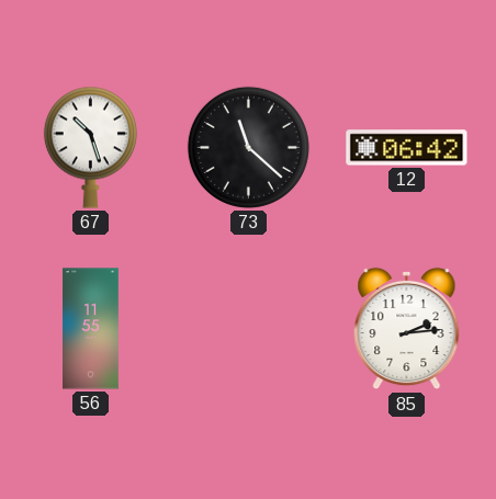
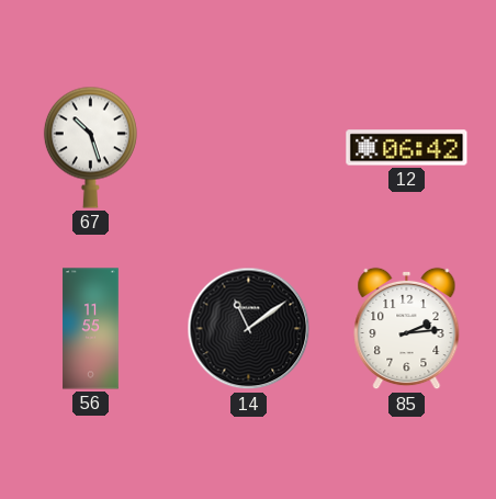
73: 11:22 -> none
14: none -> 11:09
